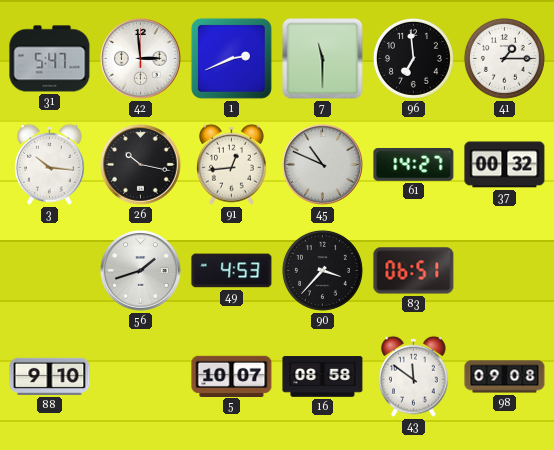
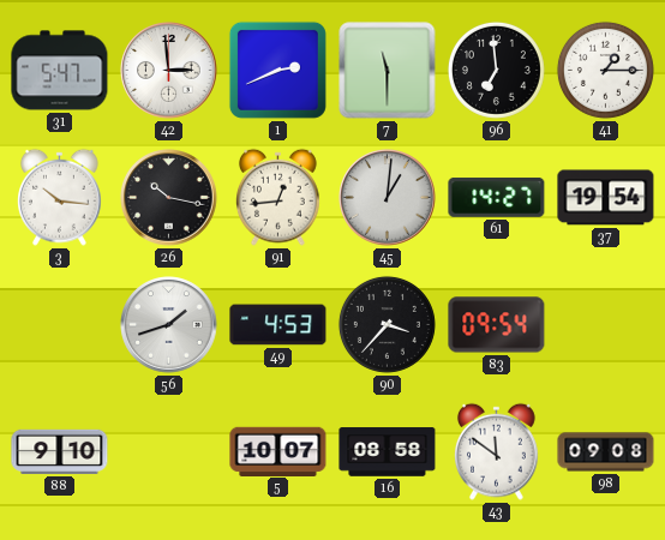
45: 10:49 -> 1:01
37: 00:32 -> 19:54
83: 06:51 -> 09:54
